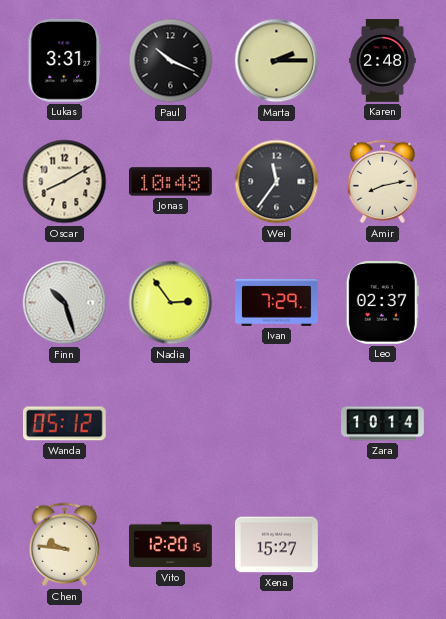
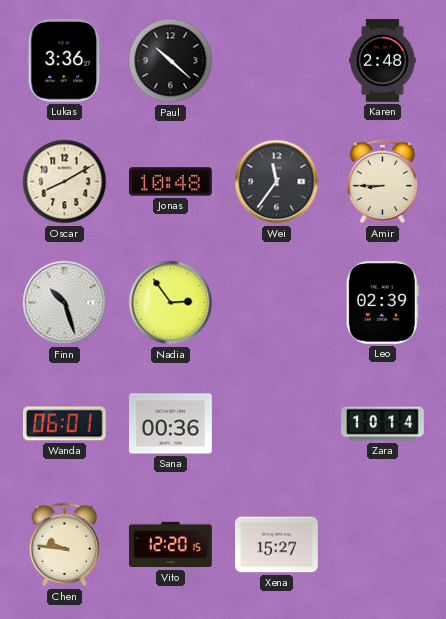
Lukas: 3:31 -> 3:36
Paul: 10:19 -> 10:22
Marta: 2:15 -> none
Amir: 8:13 -> 8:45
Ivan: 7:29 -> none
Leo: 02:37 -> 02:39
Wanda: 05:12 -> 06:01
Sana: none -> 00:36
